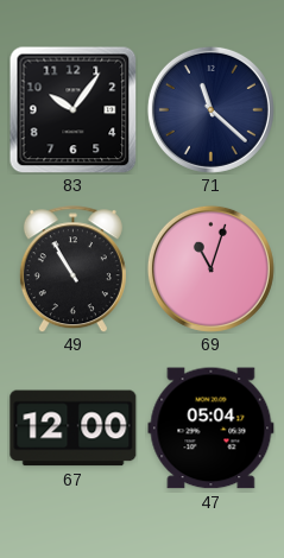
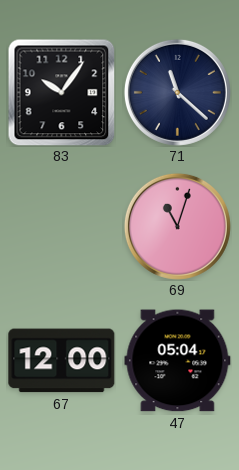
49: 10:55 -> none
